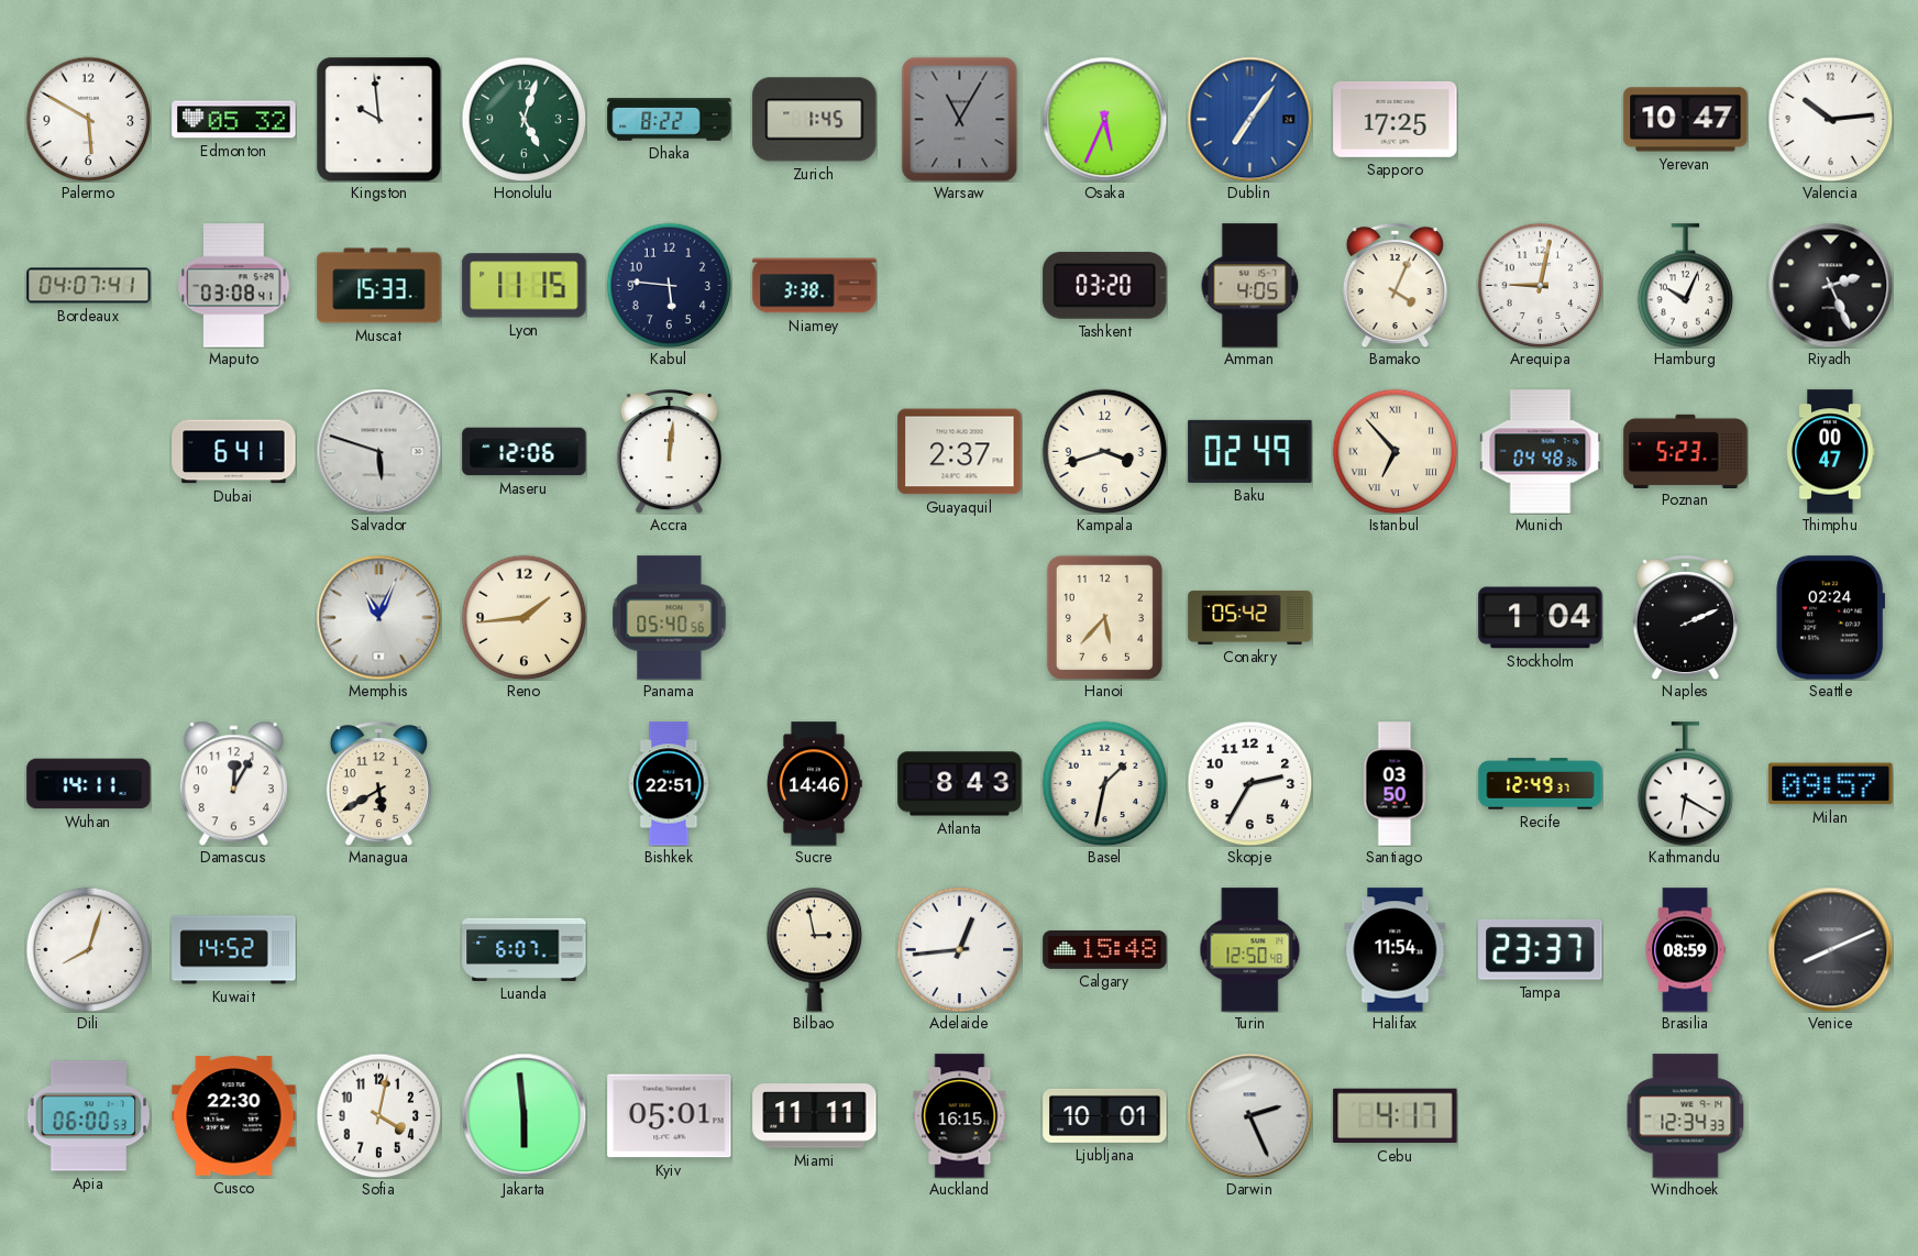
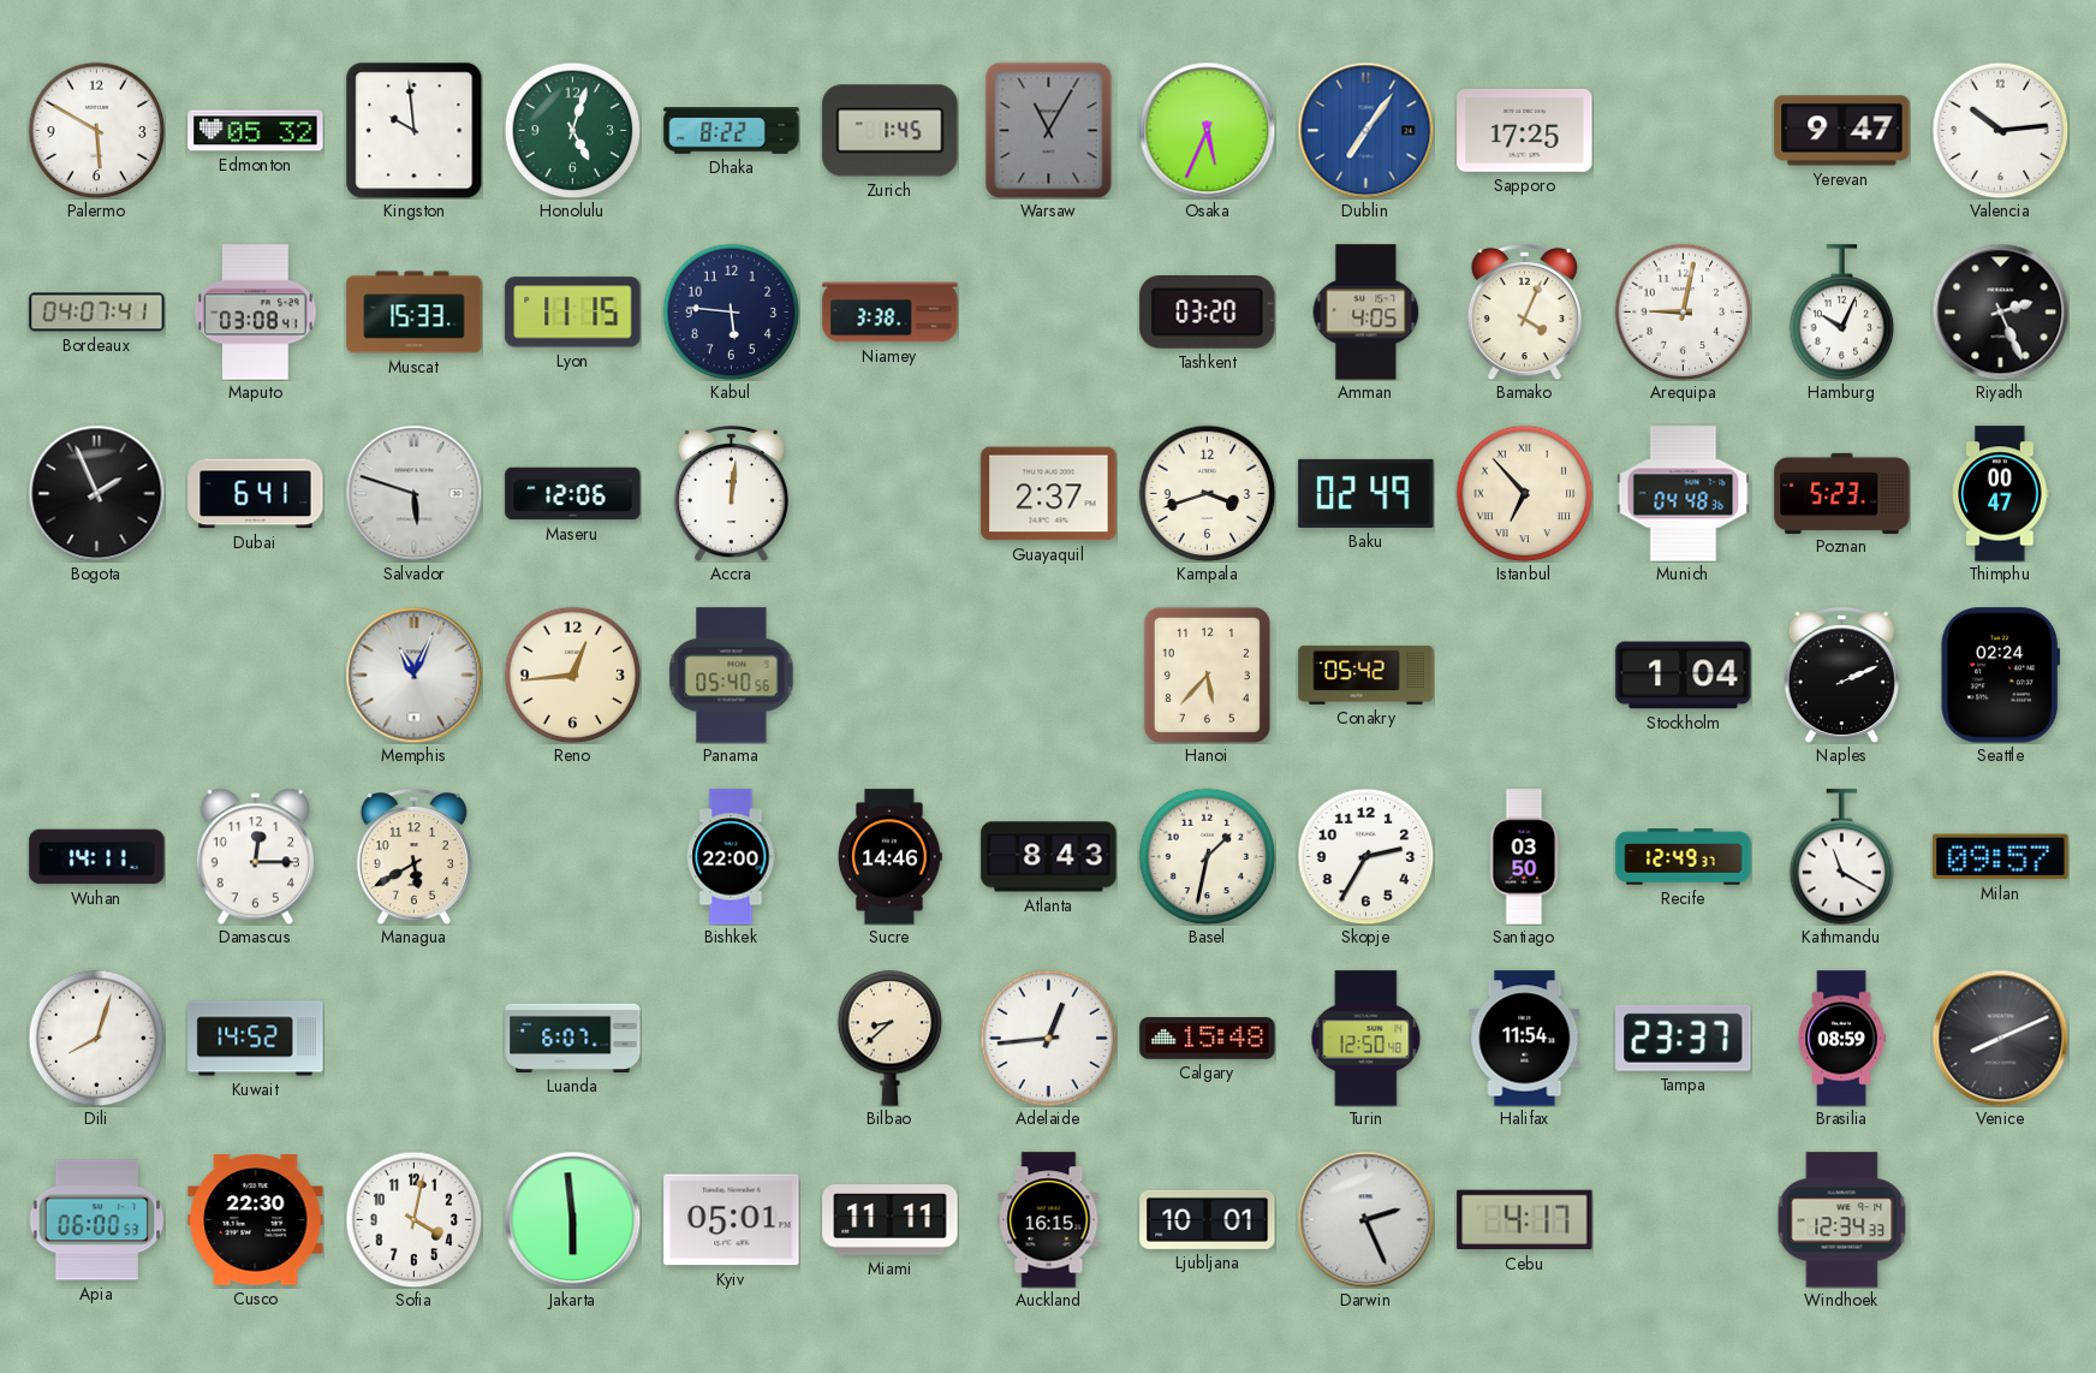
Yerevan: 10:47 -> 9:47
Bogota: none -> 1:56
Reno: 1:44 -> 12:44
Damascus: 12:05 -> 12:15
Bishkek: 22:51 -> 22:00
Kathmandu: 6:20 -> 11:20
Bilbao: 2:58 -> 8:38
